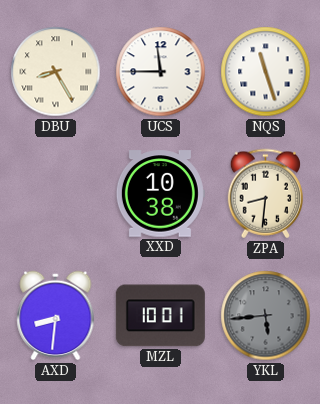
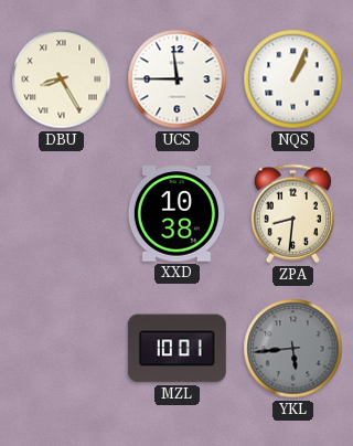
NQS: 11:27 -> 1:04
AXD: 8:31 -> none
